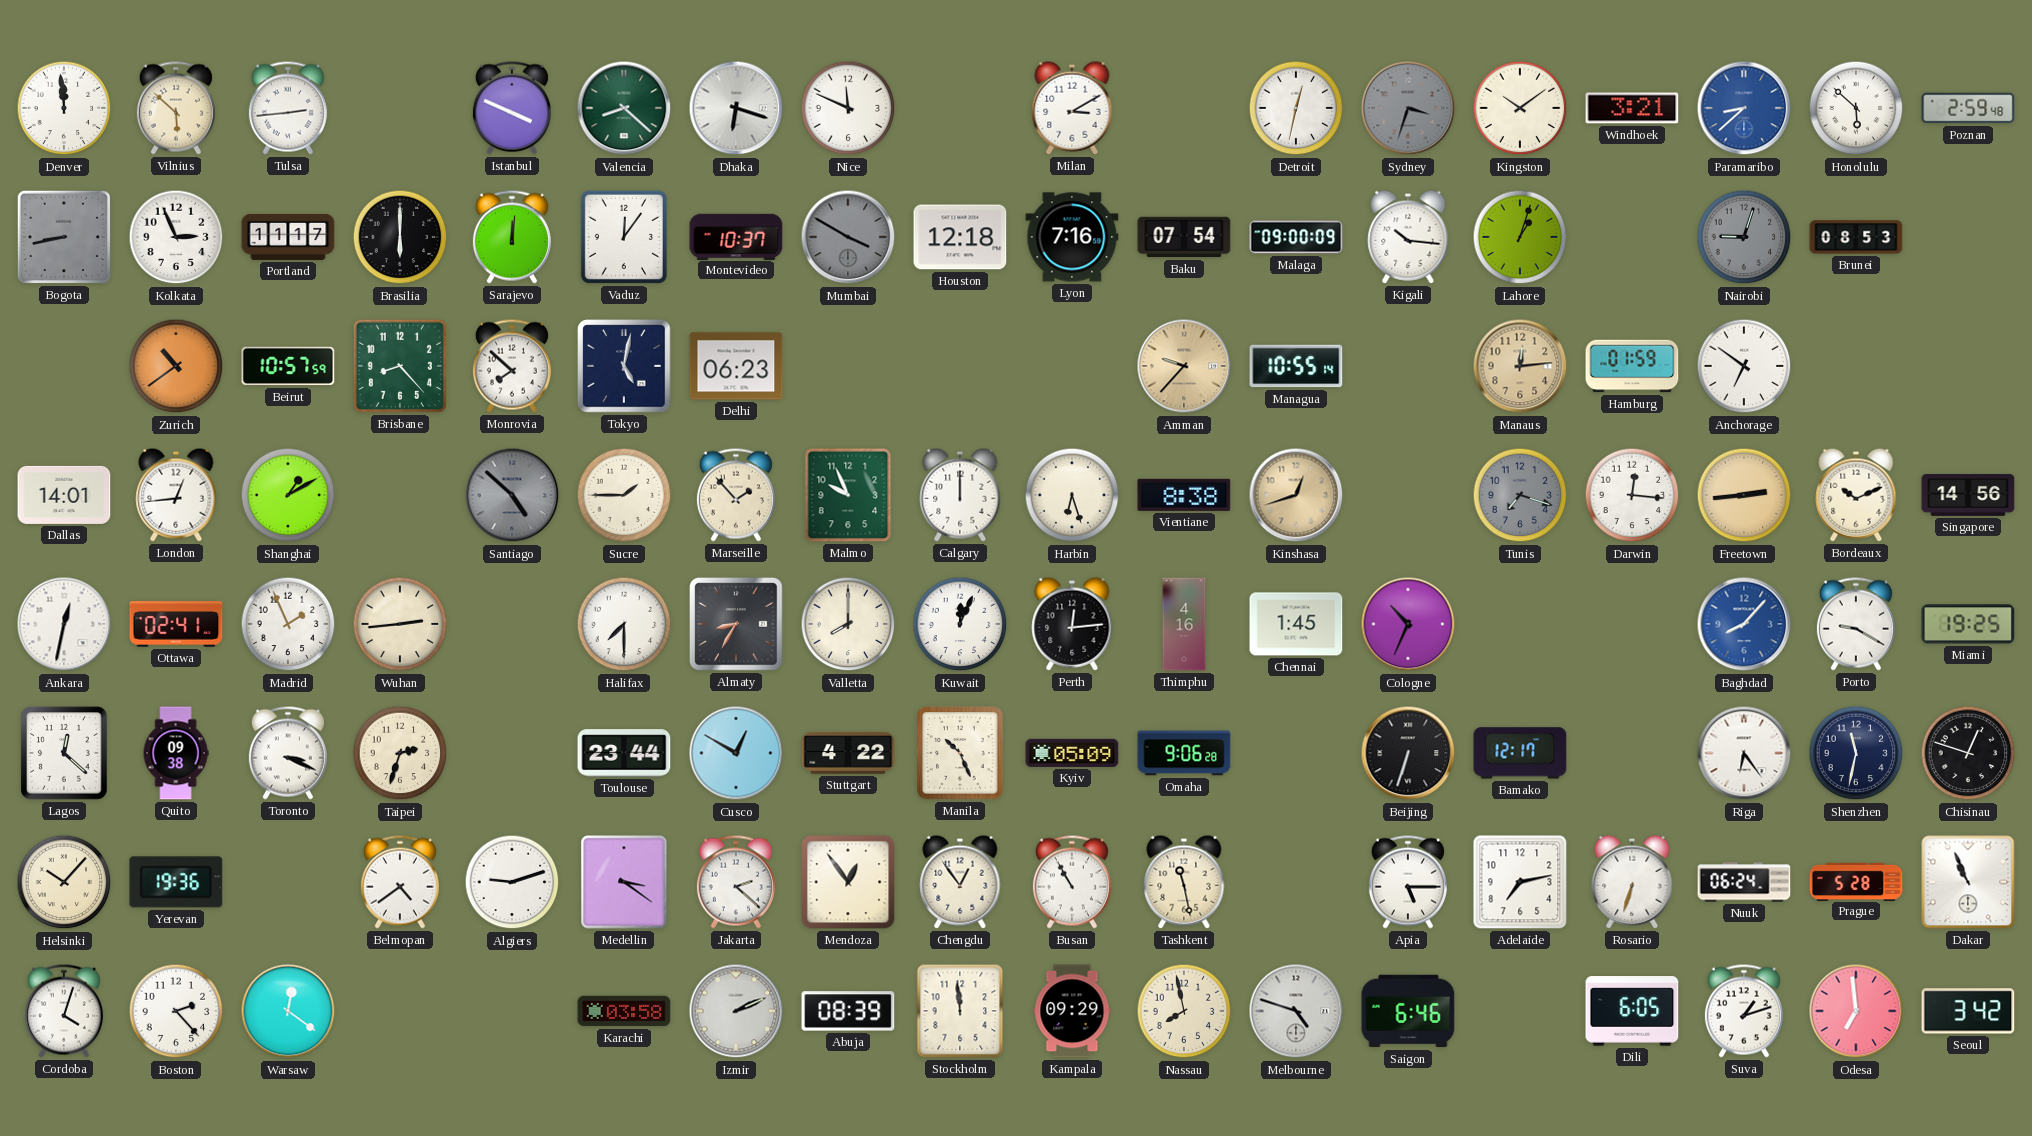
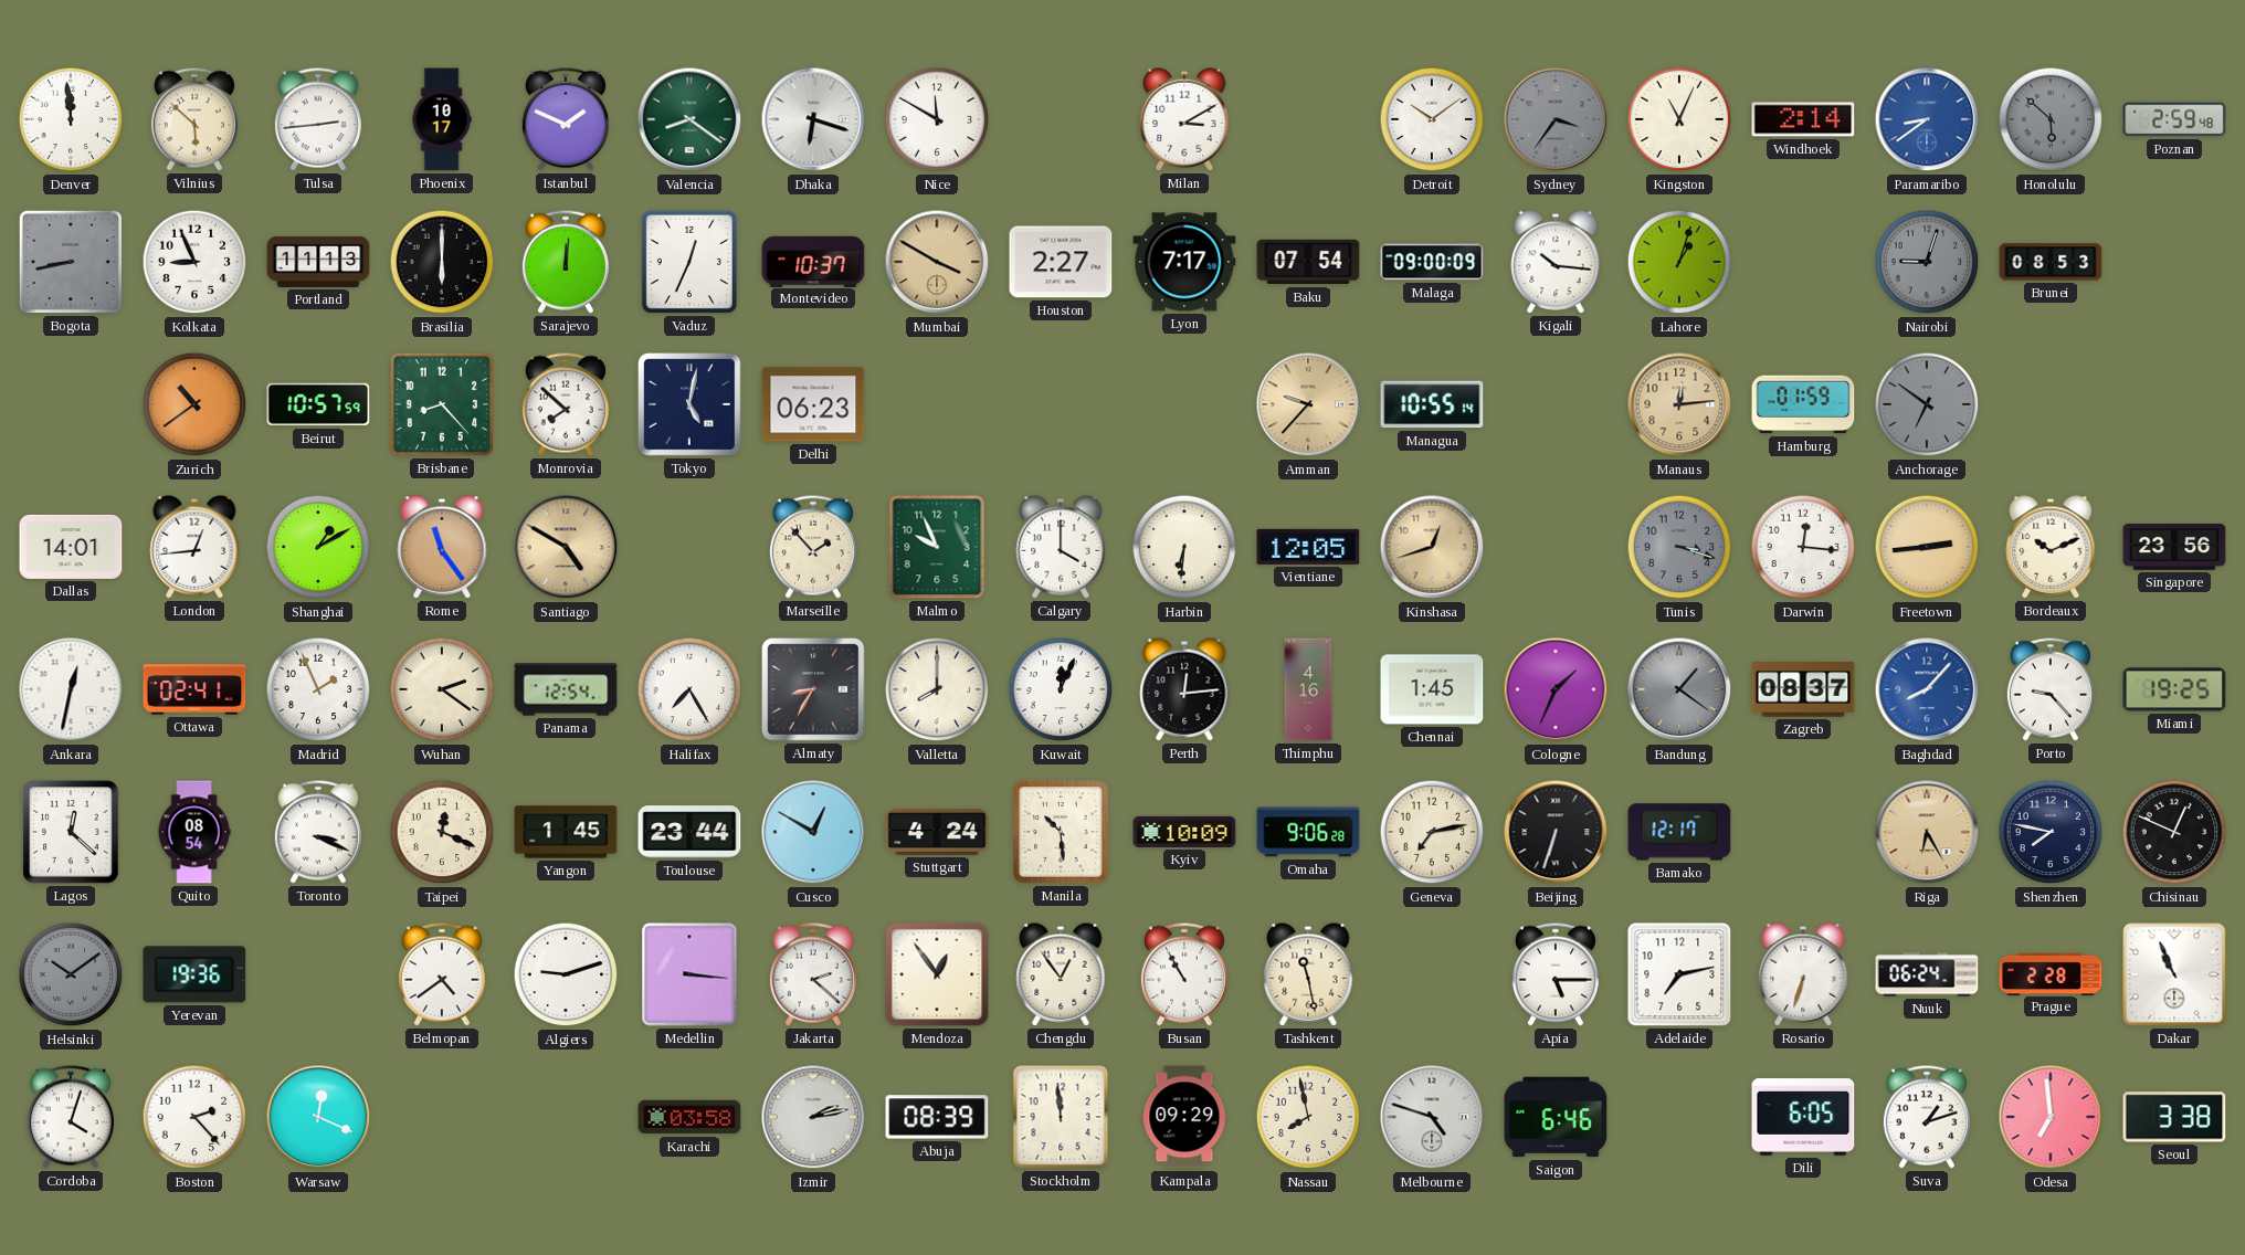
Phoenix: none -> 10:17
Istanbul: 3:49 -> 1:49
Valencia: 8:22 -> 8:21
Nice: 11:49 -> 11:50
Detroit: 12:32 -> 10:09
Sydney: 3:33 -> 3:36
Kingston: 10:09 -> 11:04
Windhoek: 3:21 -> 2:14
Paramaribo: 8:38 -> 8:39
Honolulu dial: white -> grey
Kolkata: 2:56 -> 8:56
Portland: 11:17 -> 11:13
Vaduz: 12:06 -> 12:34
Mumbai dial: grey -> champagne
Houston: 12:18 -> 2:27
Lyon: 7:16 -> 7:17
Anchorage dial: white -> grey
Rome: none -> 11:24
Santiago: 4:52 -> 4:50
Santiago dial: grey -> champagne
Sucre: 1:45 -> none
Calgary: 12:00 -> 4:00
Harbin: 6:27 -> 6:31
Vientiane: 8:38 -> 12:05
Tunis: 7:18 -> 3:18
Singapore: 14:56 -> 23:56
Wuhan: 2:44 -> 2:21
Panama: none -> 12:54
Halifax: 7:30 -> 7:25
Cologne: 10:34 -> 1:34
Bandung: none -> 1:21
Zagreb: none -> 08:37
Porto: 9:20 -> 9:23
Quito: 09:38 -> 08:54
Taipei: 2:33 -> 12:19
Yangon: none -> 1:45
Stuttgart: 4:22 -> 4:24
Manila: 10:26 -> 10:29
Kyiv: 05:09 -> 10:09
Geneva: none -> 7:13
Riga: 6:24 -> 6:25
Riga dial: white -> champagne
Shenzhen: 11:32 -> 7:47
Chisinau: 12:48 -> 12:49
Helsinki: 10:07 -> 10:09
Helsinki dial: cream -> grey
Medellin: 3:21 -> 3:16
Prague: 5:28 -> 2:28
Warsaw: 12:21 -> 12:19
Izmir: 2:11 -> 2:13
Seoul: 3:42 -> 3:38
